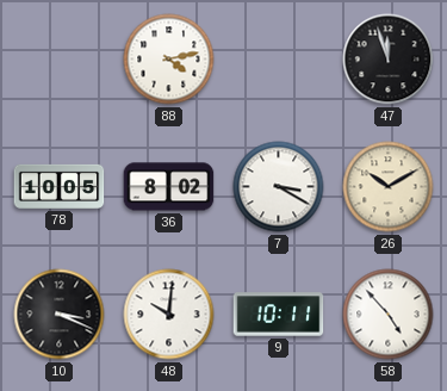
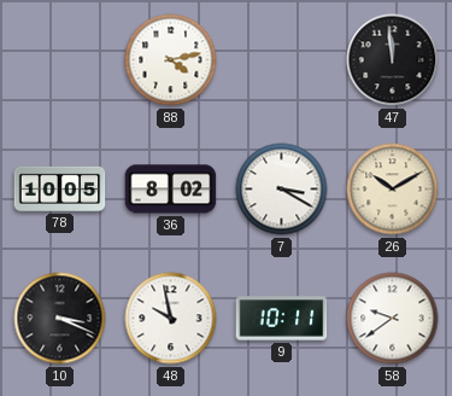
47: 11:57 -> 11:59
48: 10:01 -> 9:58
58: 4:53 -> 9:39
